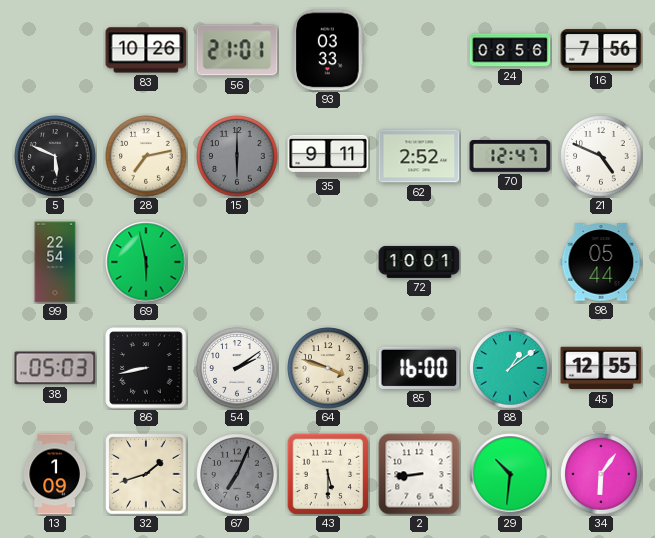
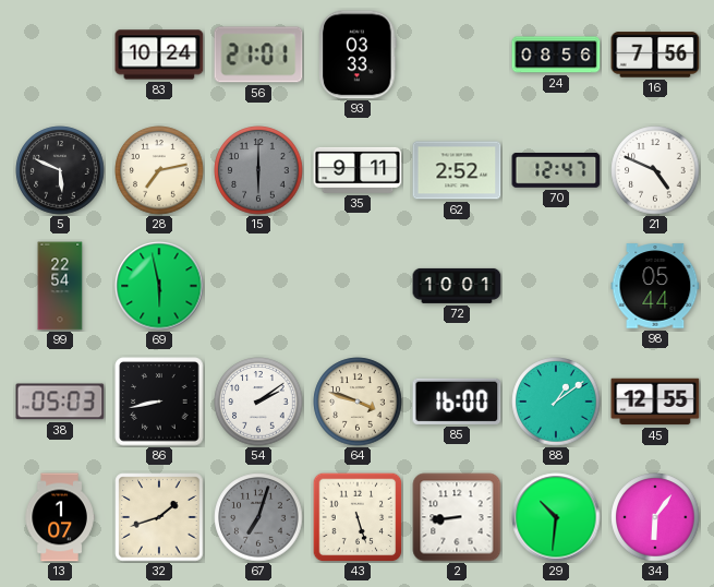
83: 10:26 -> 10:24
13: 1:09 -> 1:07
67: 7:04 -> 7:03
43: 5:30 -> 5:27
